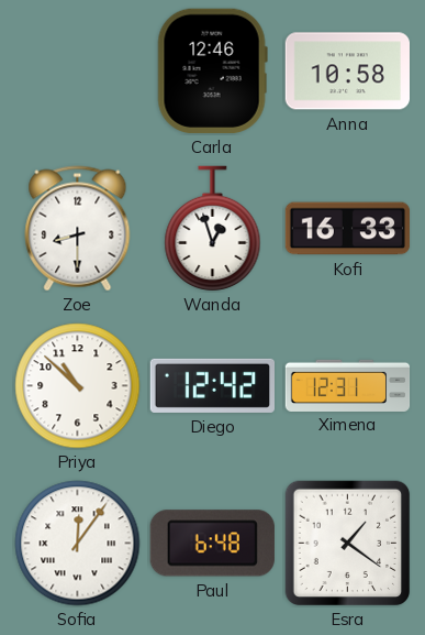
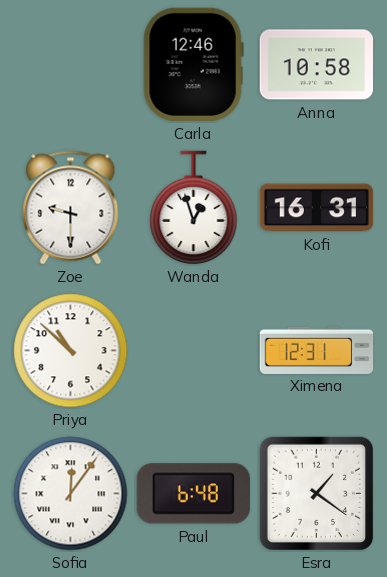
Zoe: 8:30 -> 9:30
Kofi: 16:33 -> 16:31
Diego: 12:42 -> none
